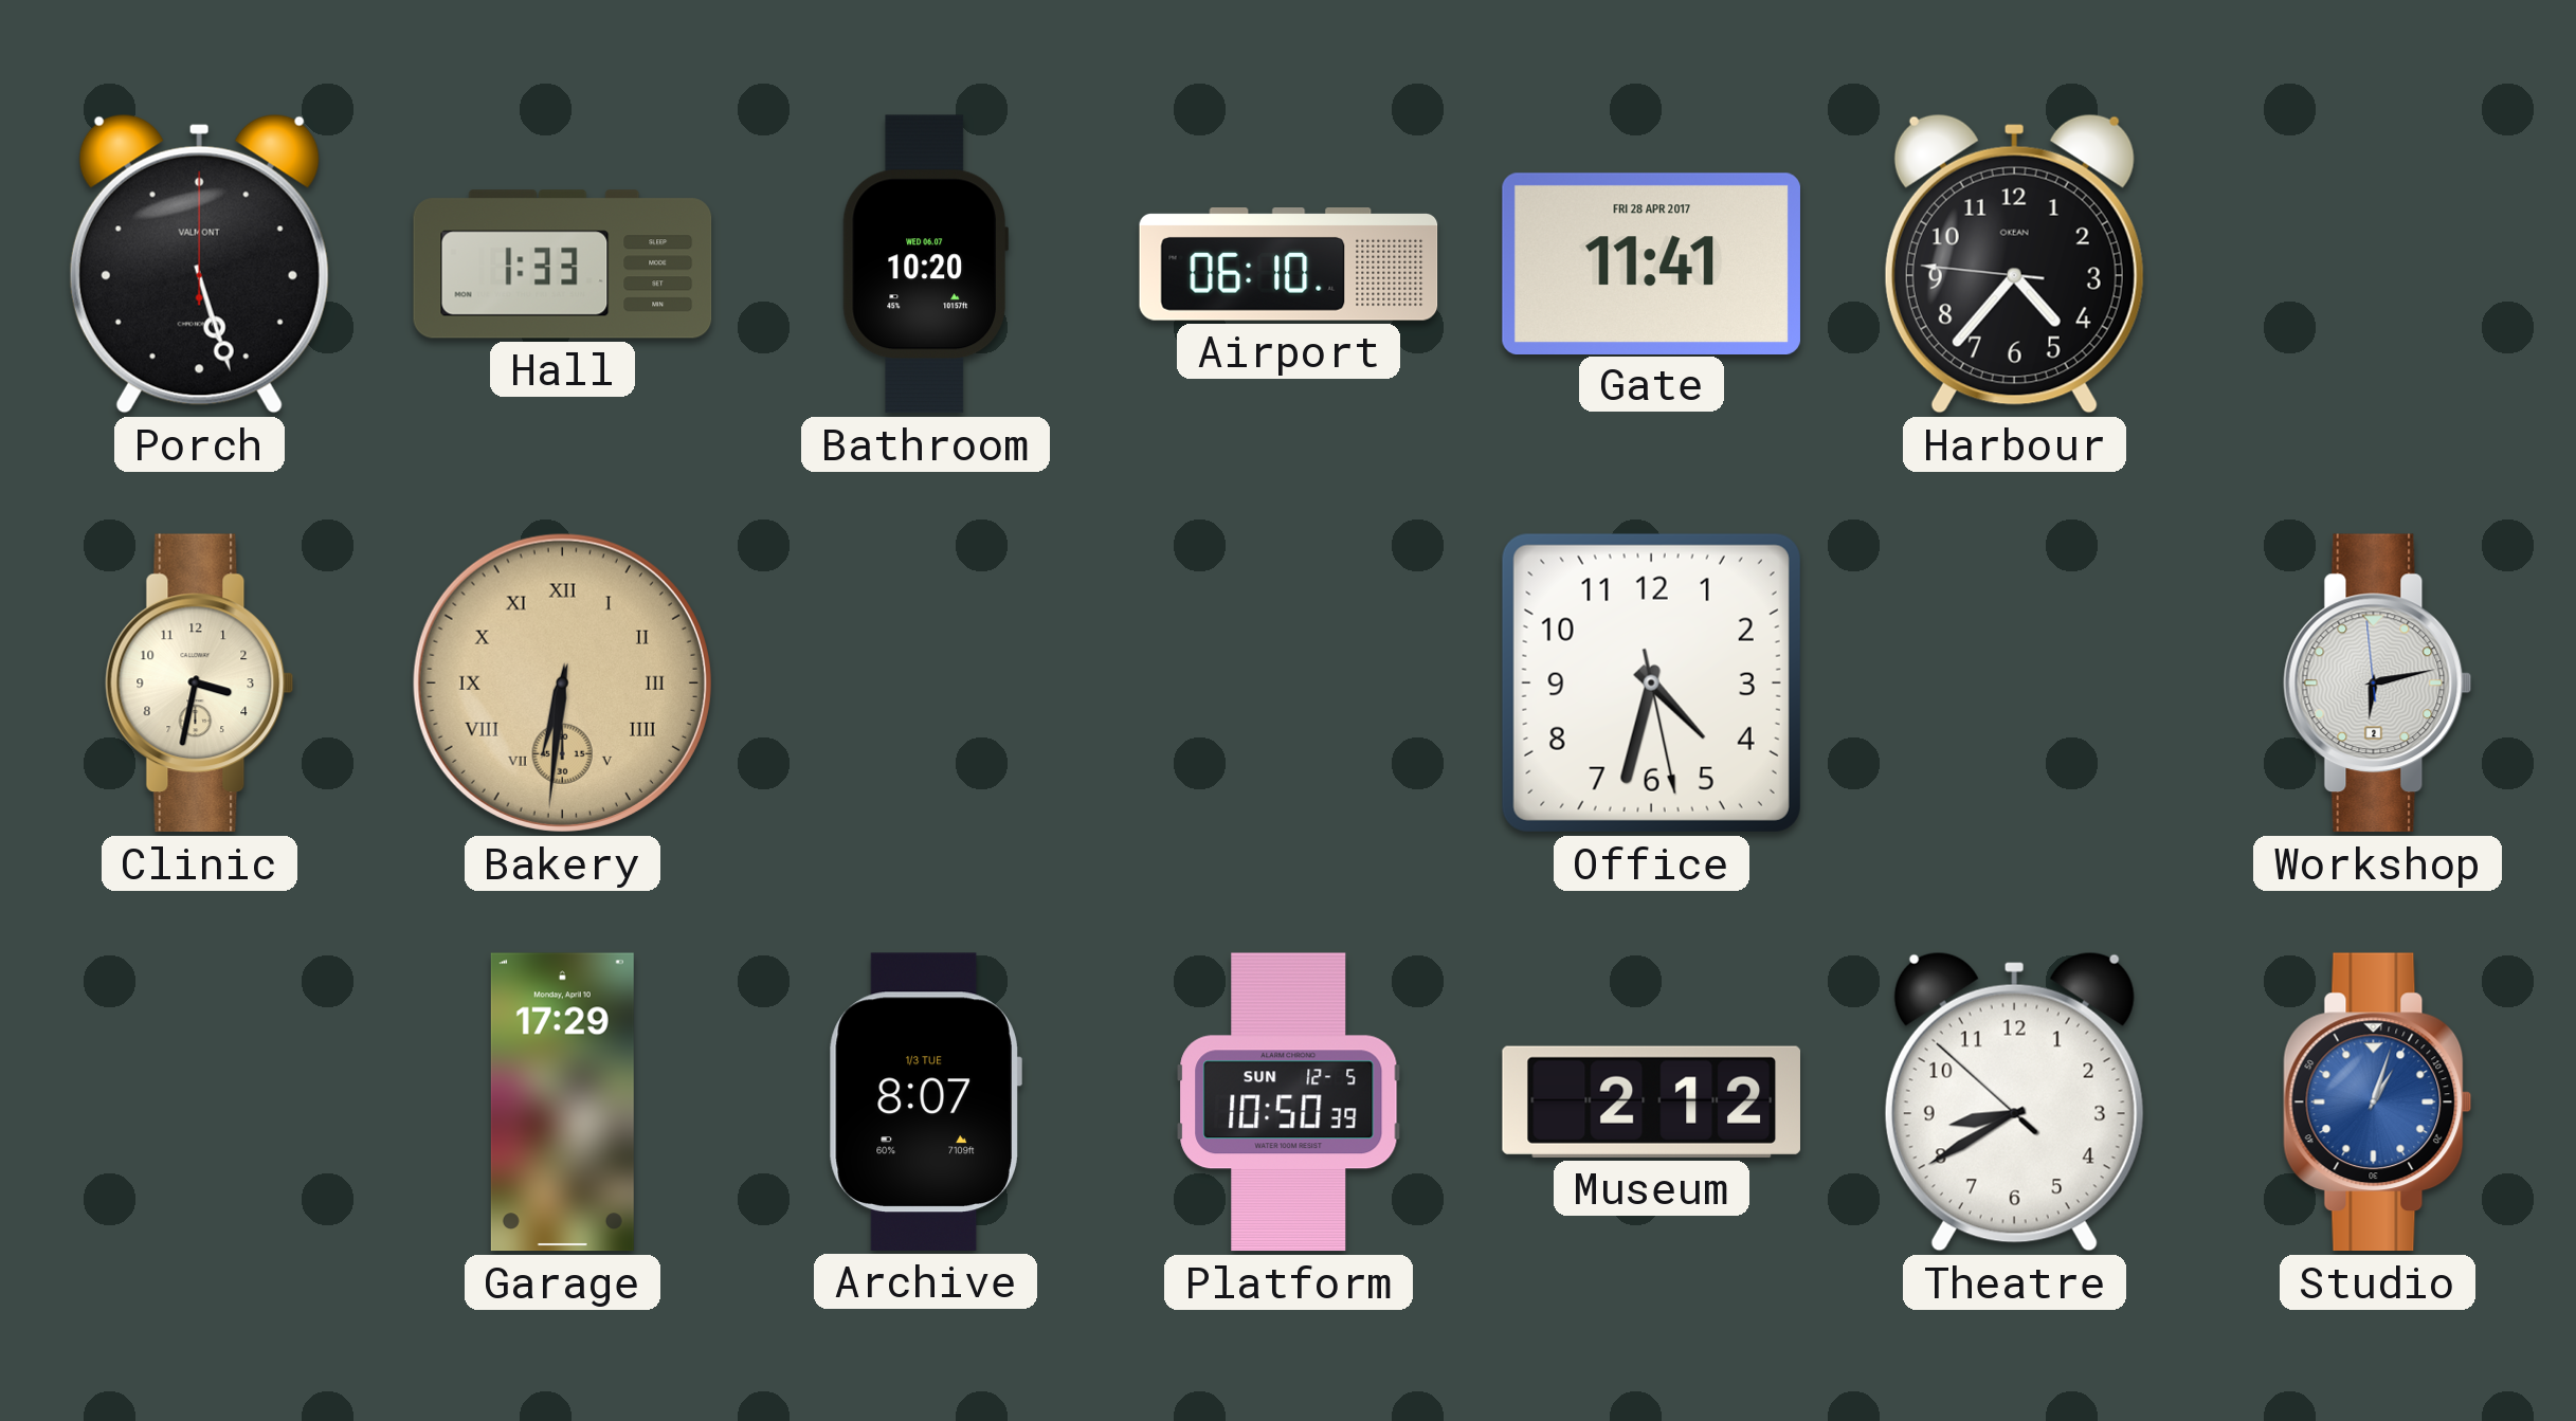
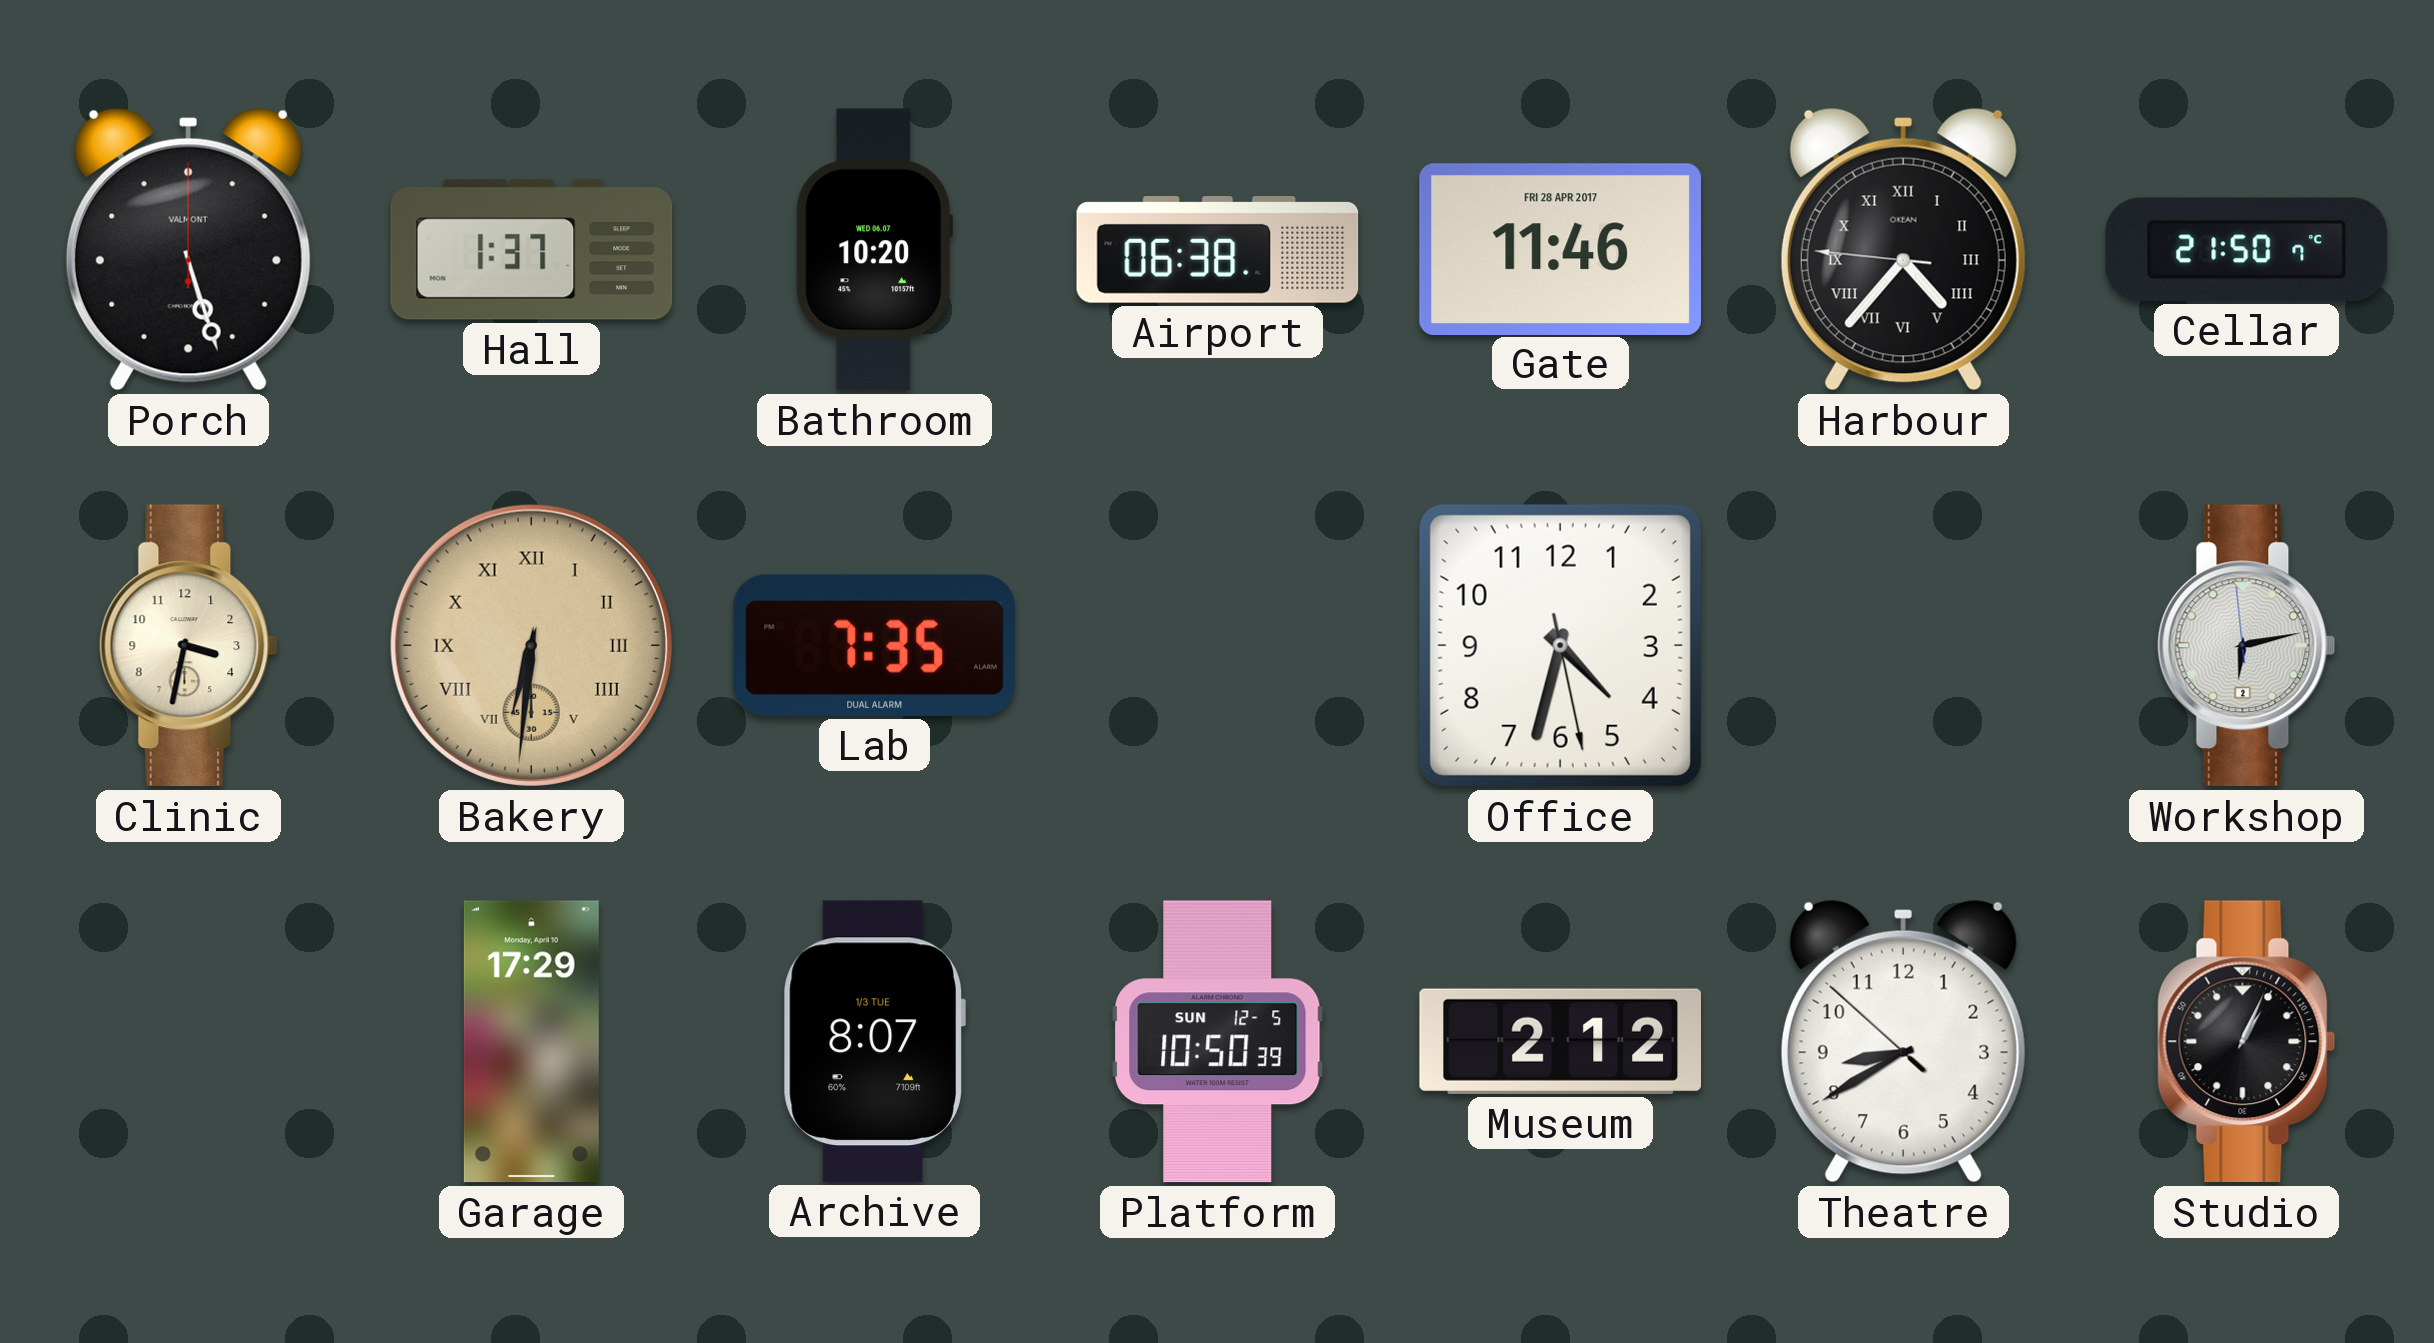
Hall: 1:33 -> 1:37
Airport: 06:10 -> 06:38
Gate: 11:41 -> 11:46
Harbour numerals: Arabic -> Roman
Cellar: none -> 21:50
Lab: none -> 7:35
Studio: 1:03 -> 1:04
Studio dial: blue -> black
